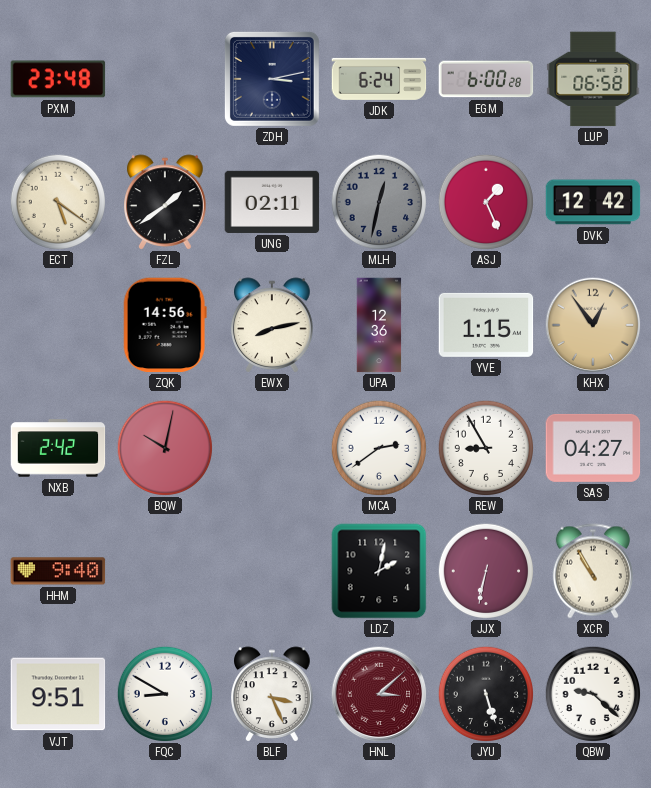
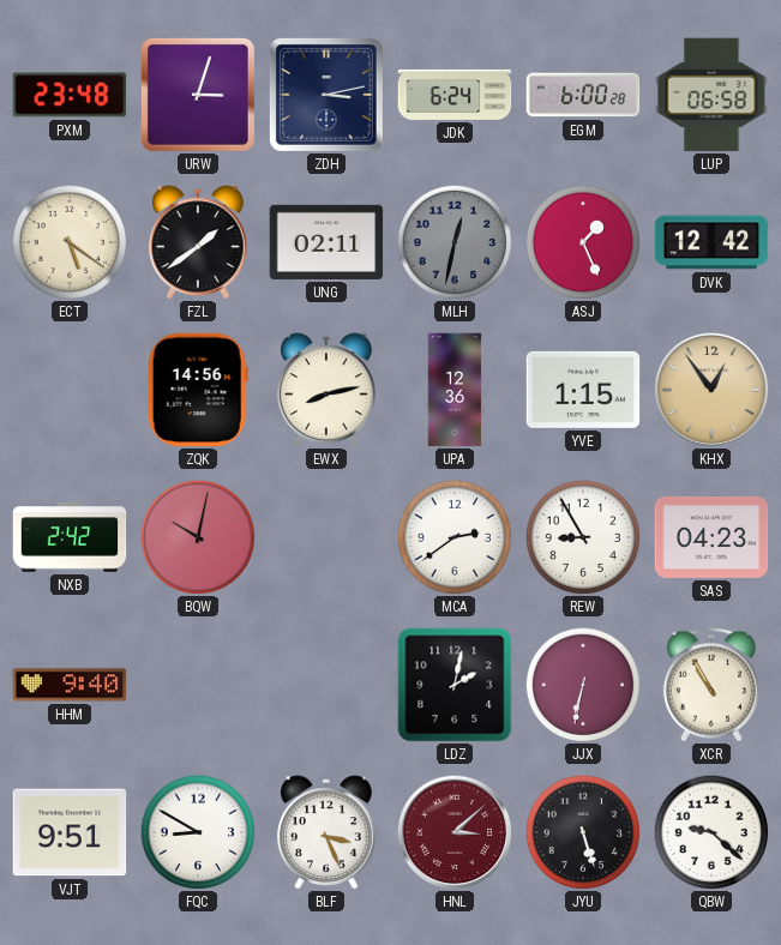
URW: none -> 3:03
SAS: 04:27 -> 04:23
